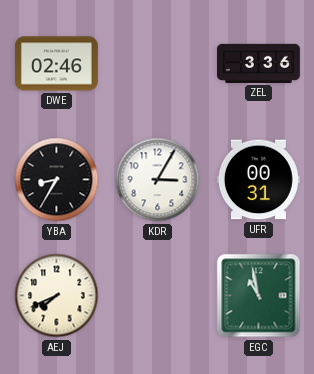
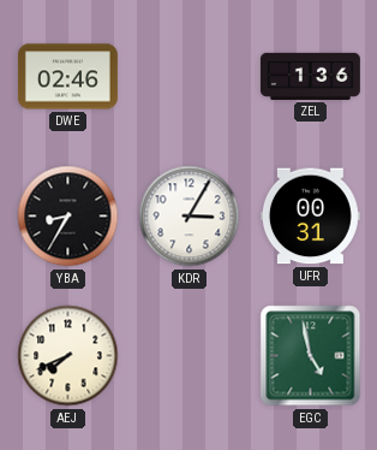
ZEL: 3:36 -> 1:36
EGC: 10:58 -> 4:58
